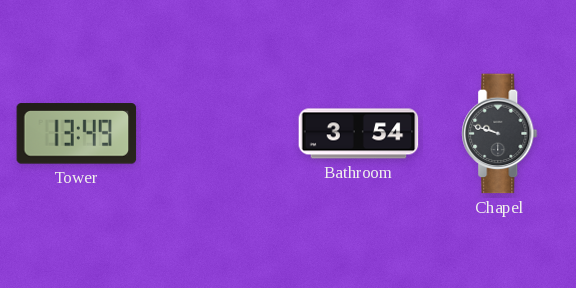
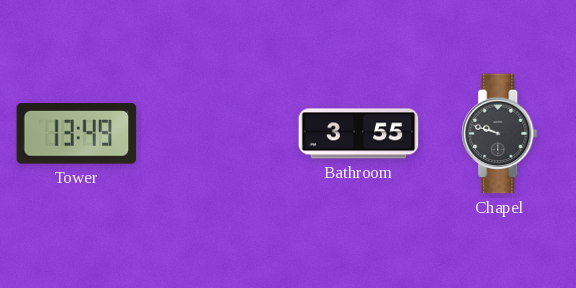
Bathroom: 3:54 -> 3:55
